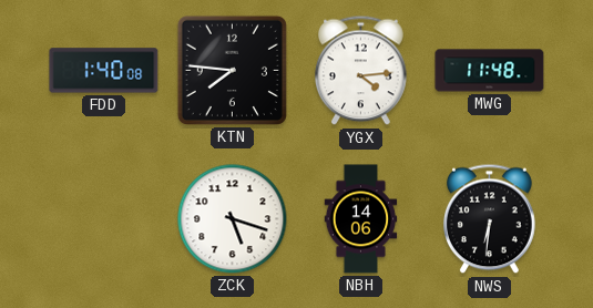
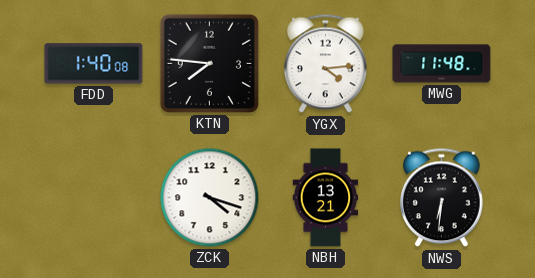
ZCK: 5:18 -> 4:18
NBH: 14:06 -> 13:21
